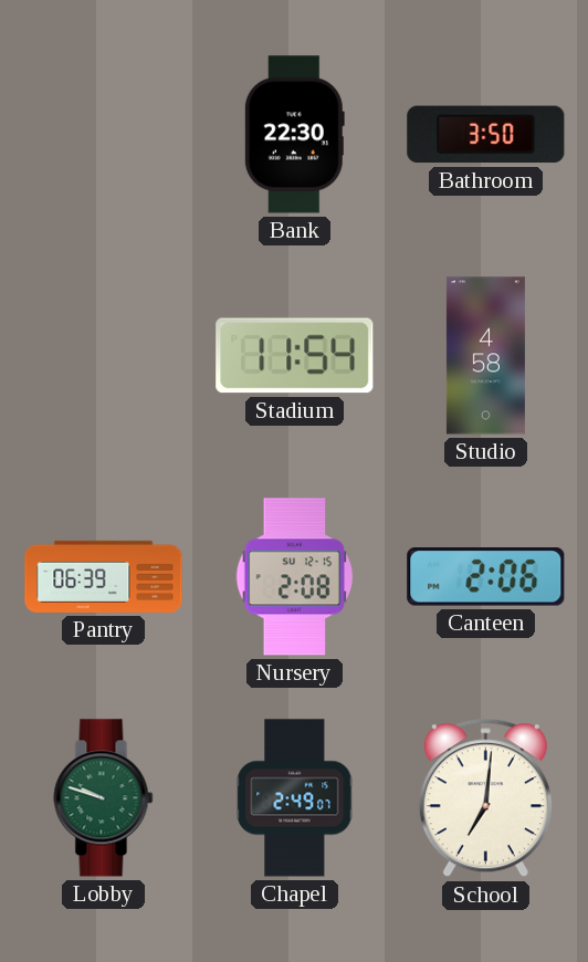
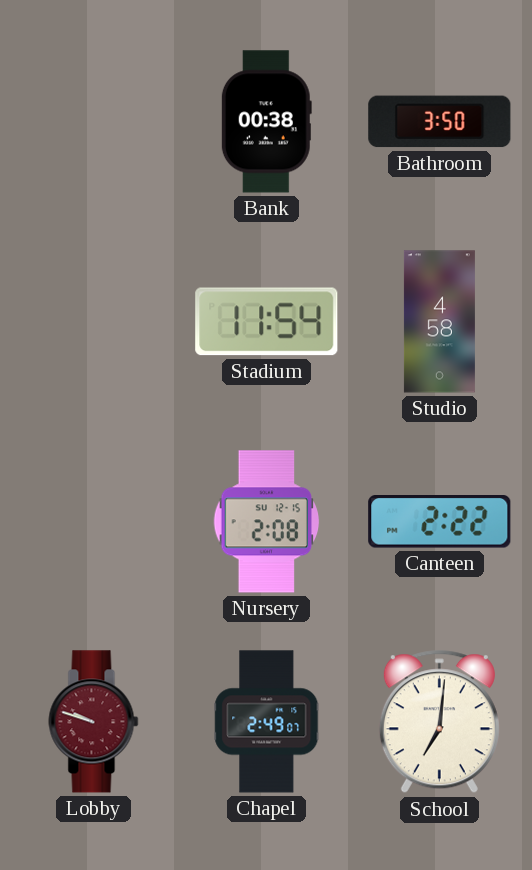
Bank: 22:30 -> 00:38
Pantry: 06:39 -> none
Canteen: 2:06 -> 2:22
Lobby dial: green -> burgundy
